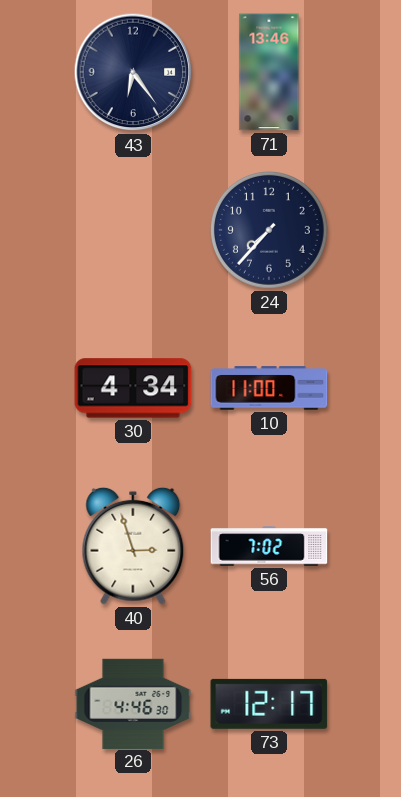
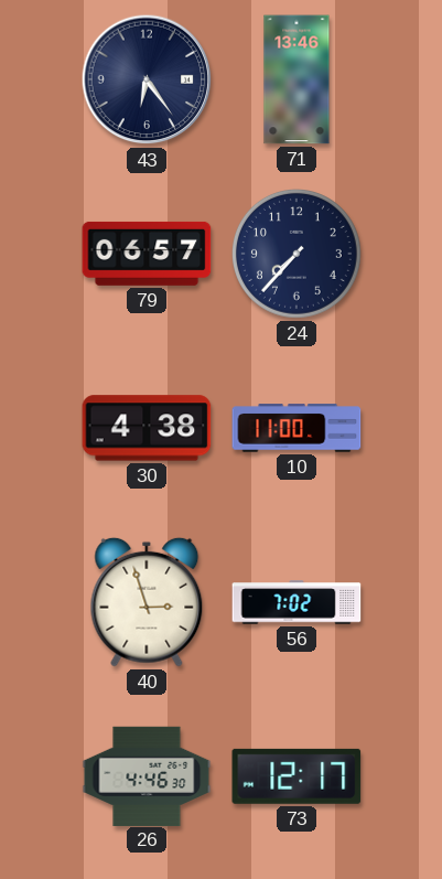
79: none -> 06:57
30: 4:34 -> 4:38
